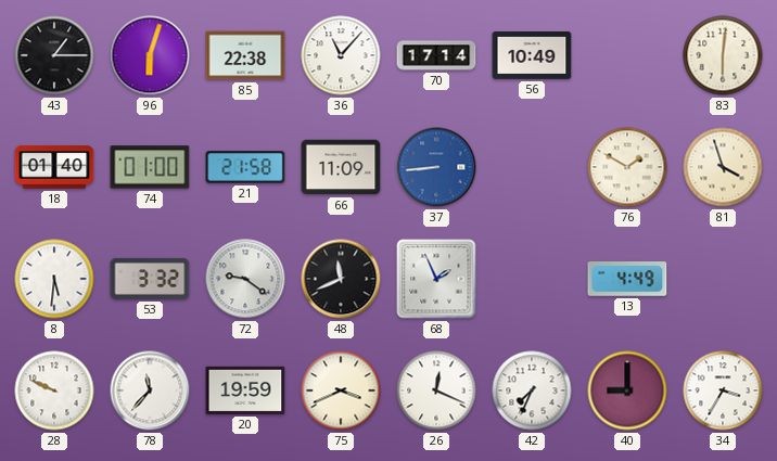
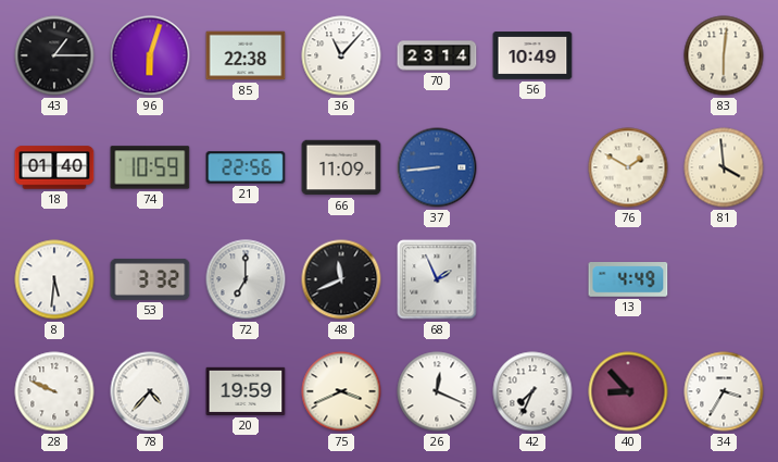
70: 17:14 -> 23:14
74: 01:00 -> 10:59
21: 21:58 -> 22:56
81: 3:57 -> 3:59
72: 9:21 -> 7:00
78: 11:37 -> 4:37
40: 9:00 -> 8:53
